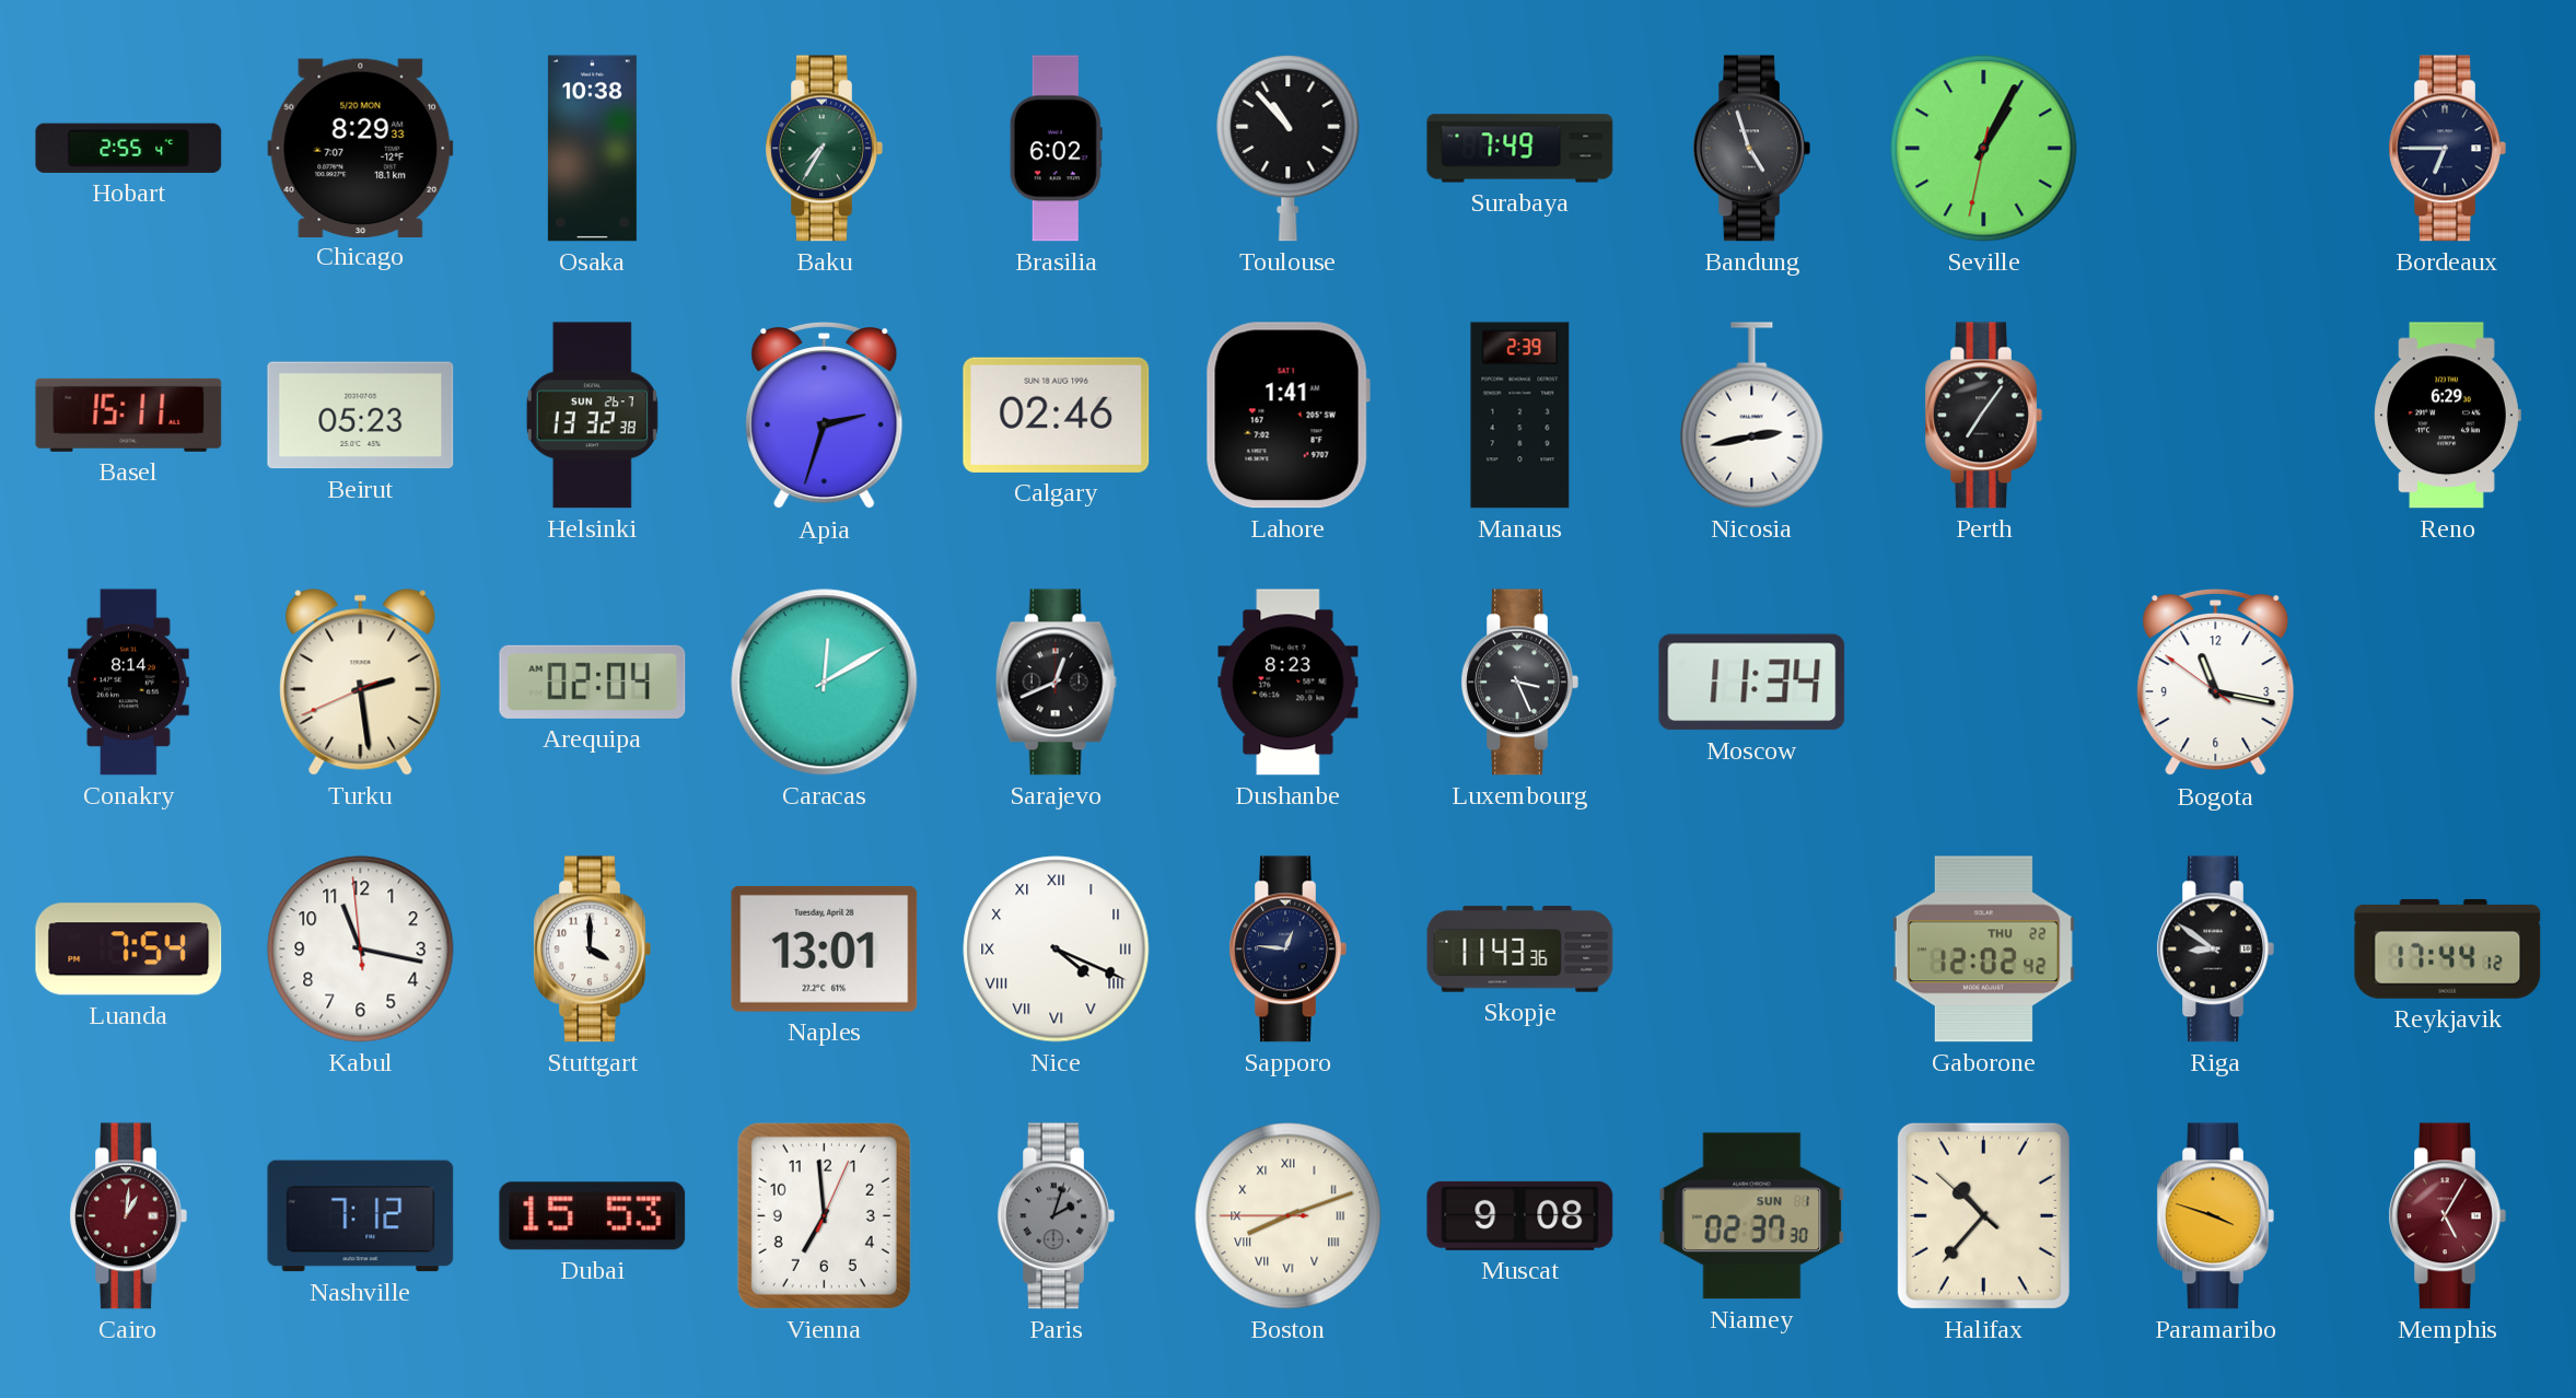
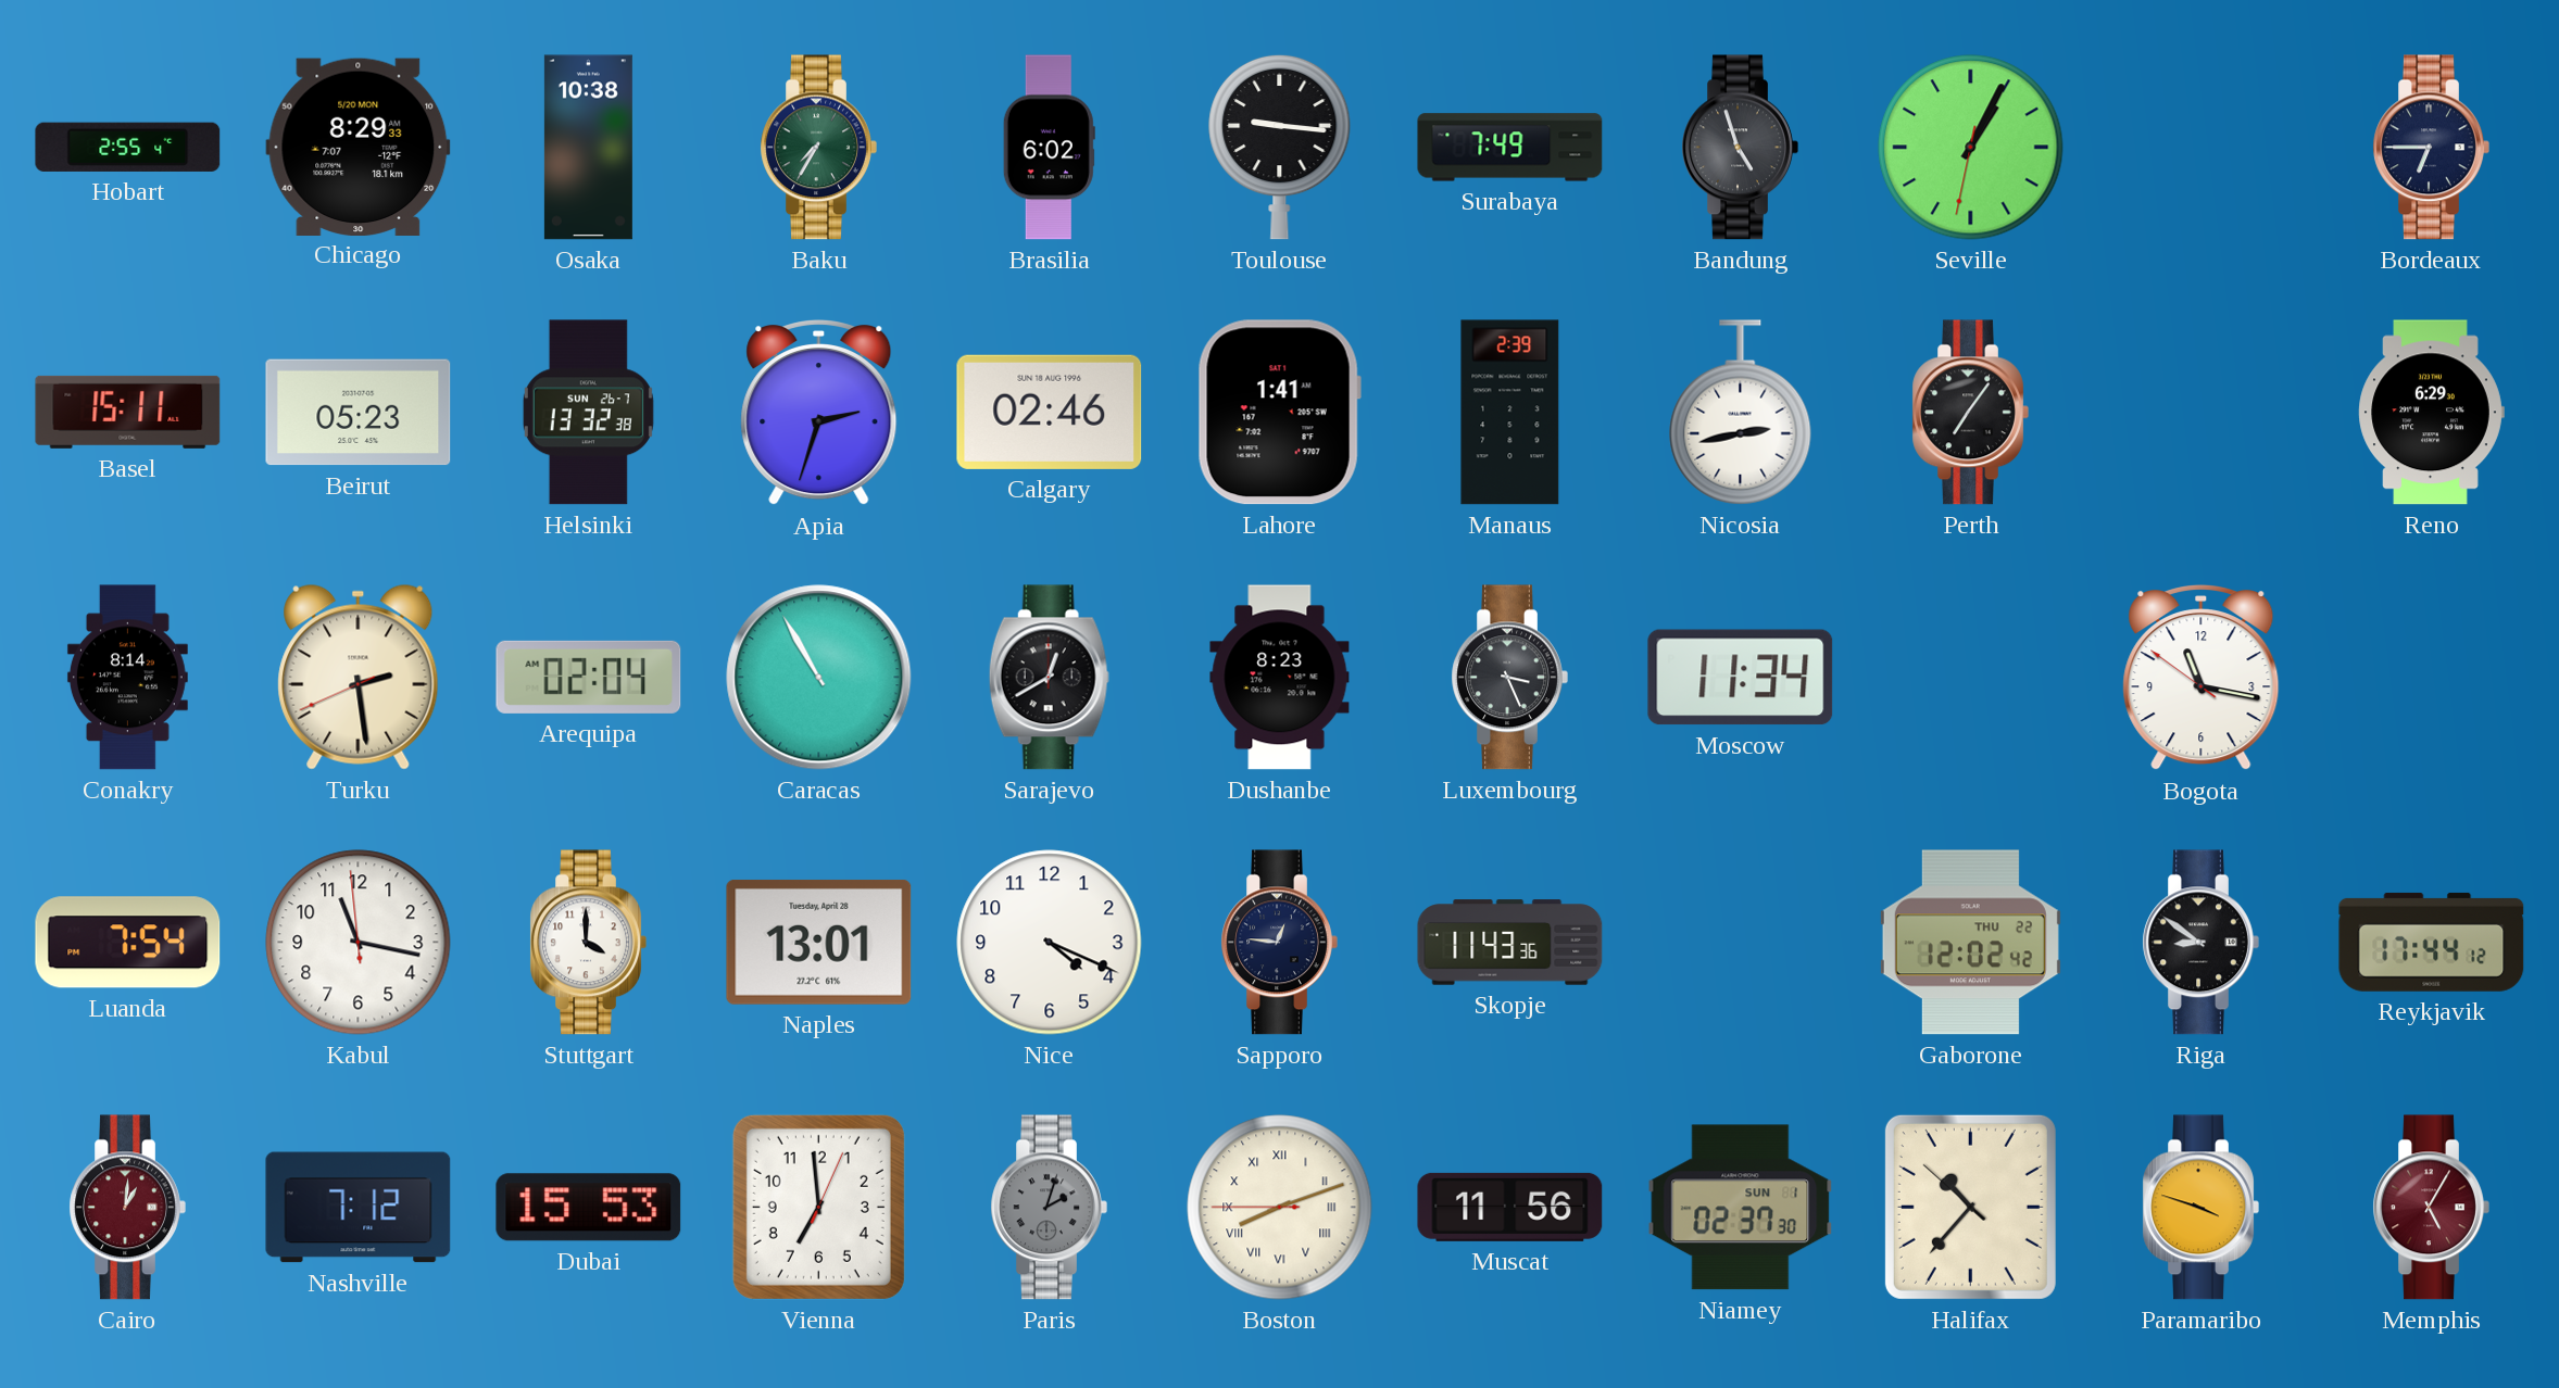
Toulouse: 10:53 -> 9:16
Caracas: 12:10 -> 10:55
Sarajevo: 12:41 -> 12:40
Nice numerals: Roman -> Arabic
Muscat: 9:08 -> 11:56
